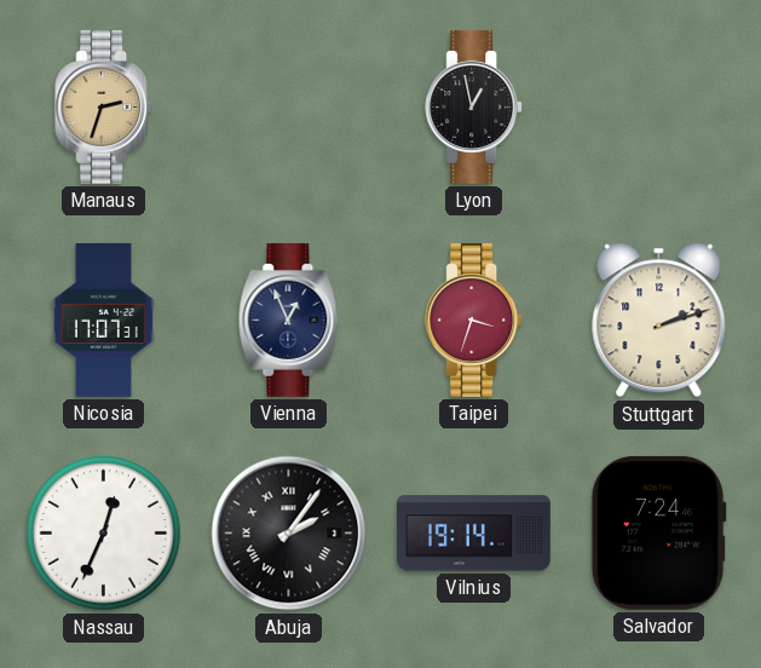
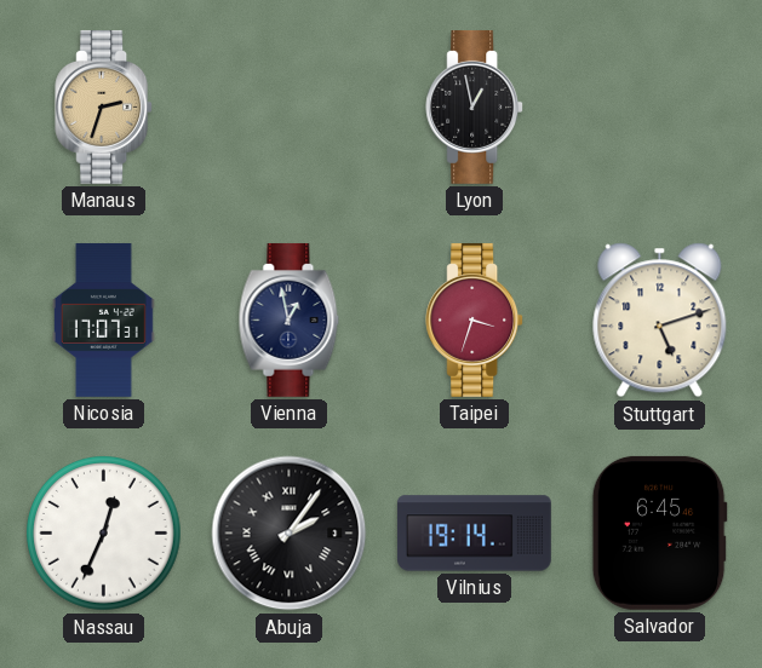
Vienna: 12:56 -> 12:58
Stuttgart: 2:12 -> 5:12
Salvador: 7:24 -> 6:45
